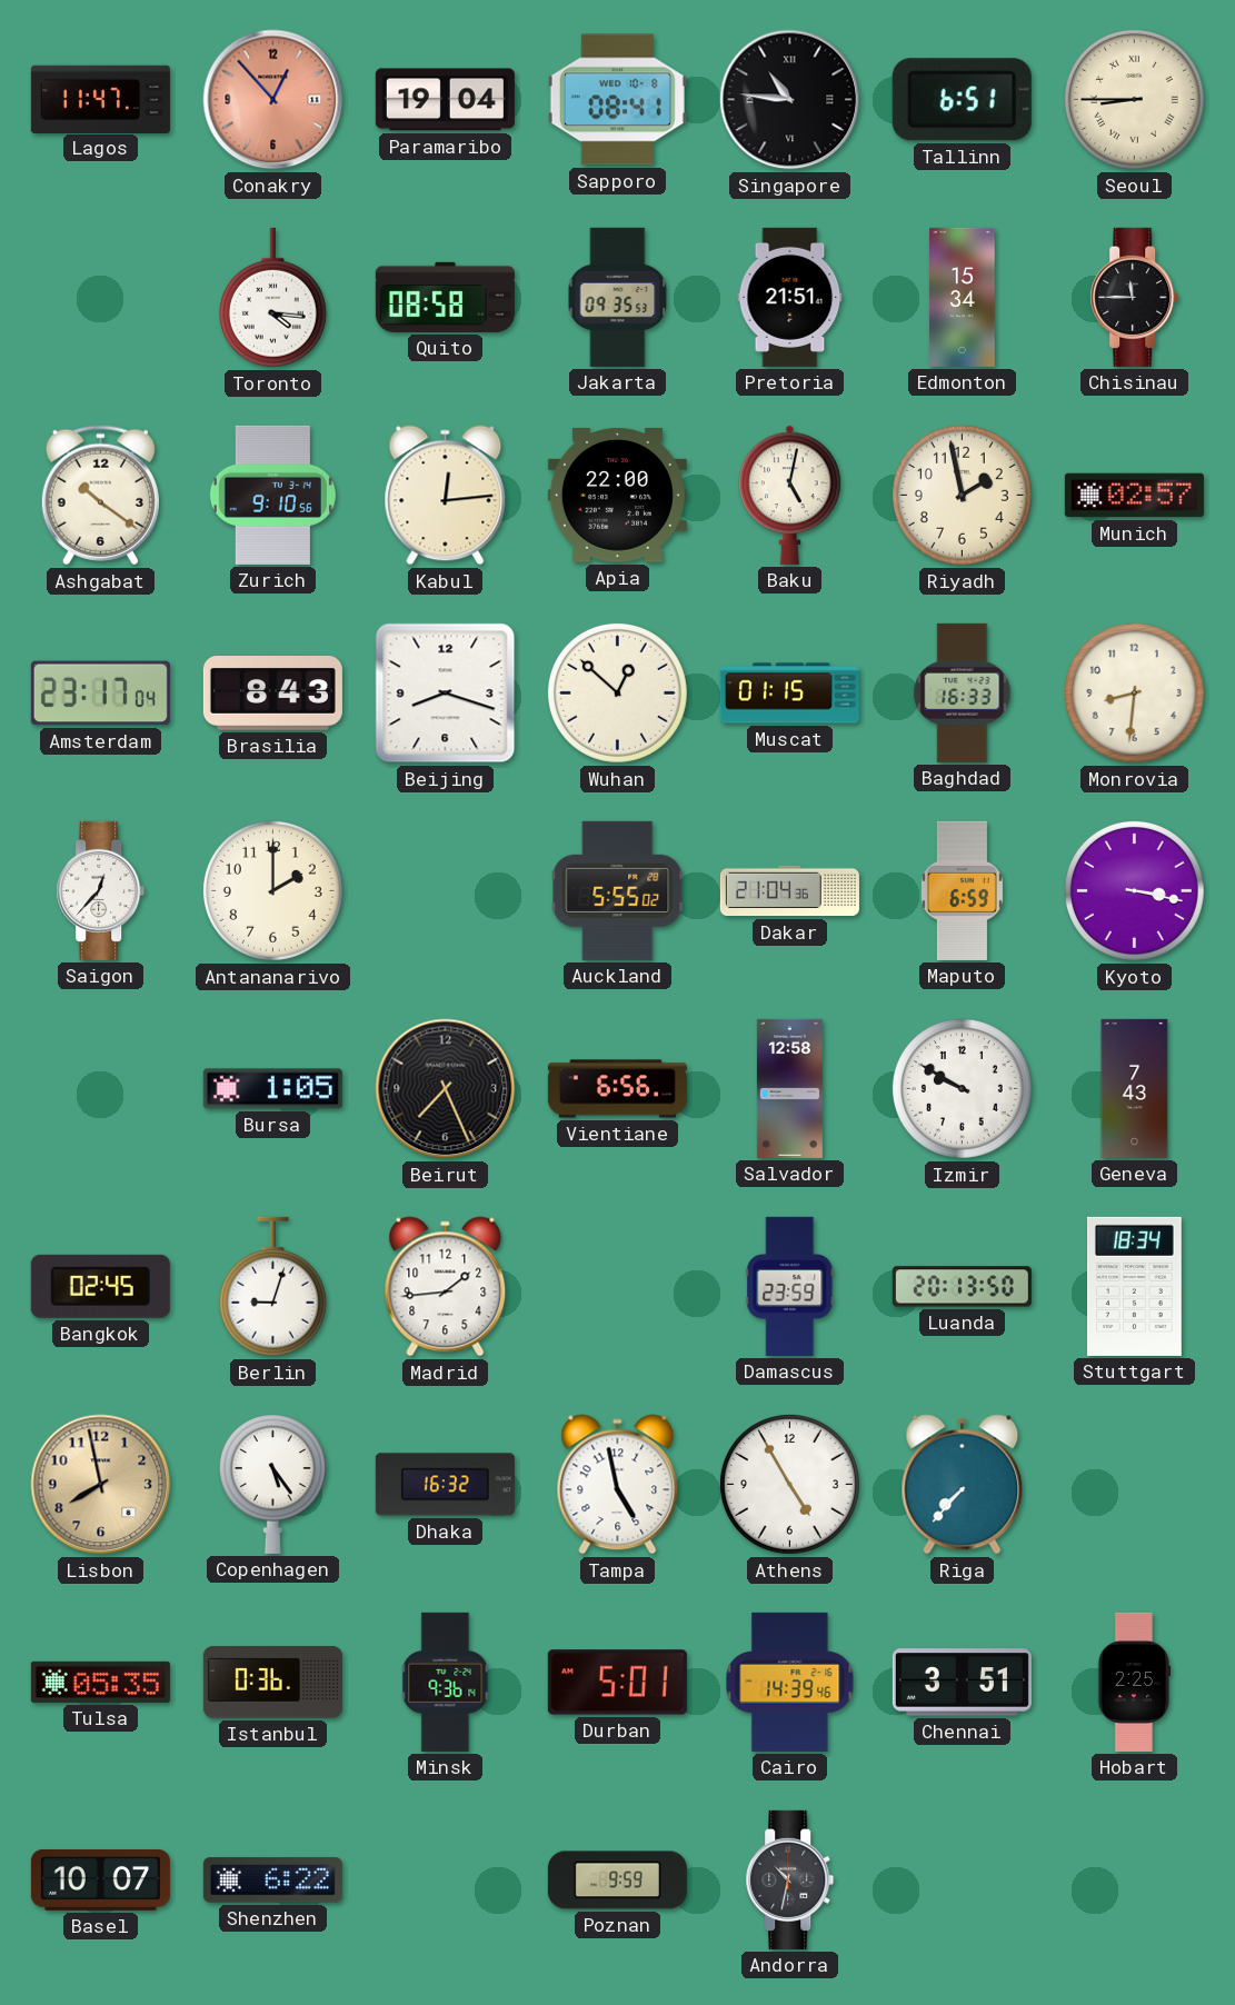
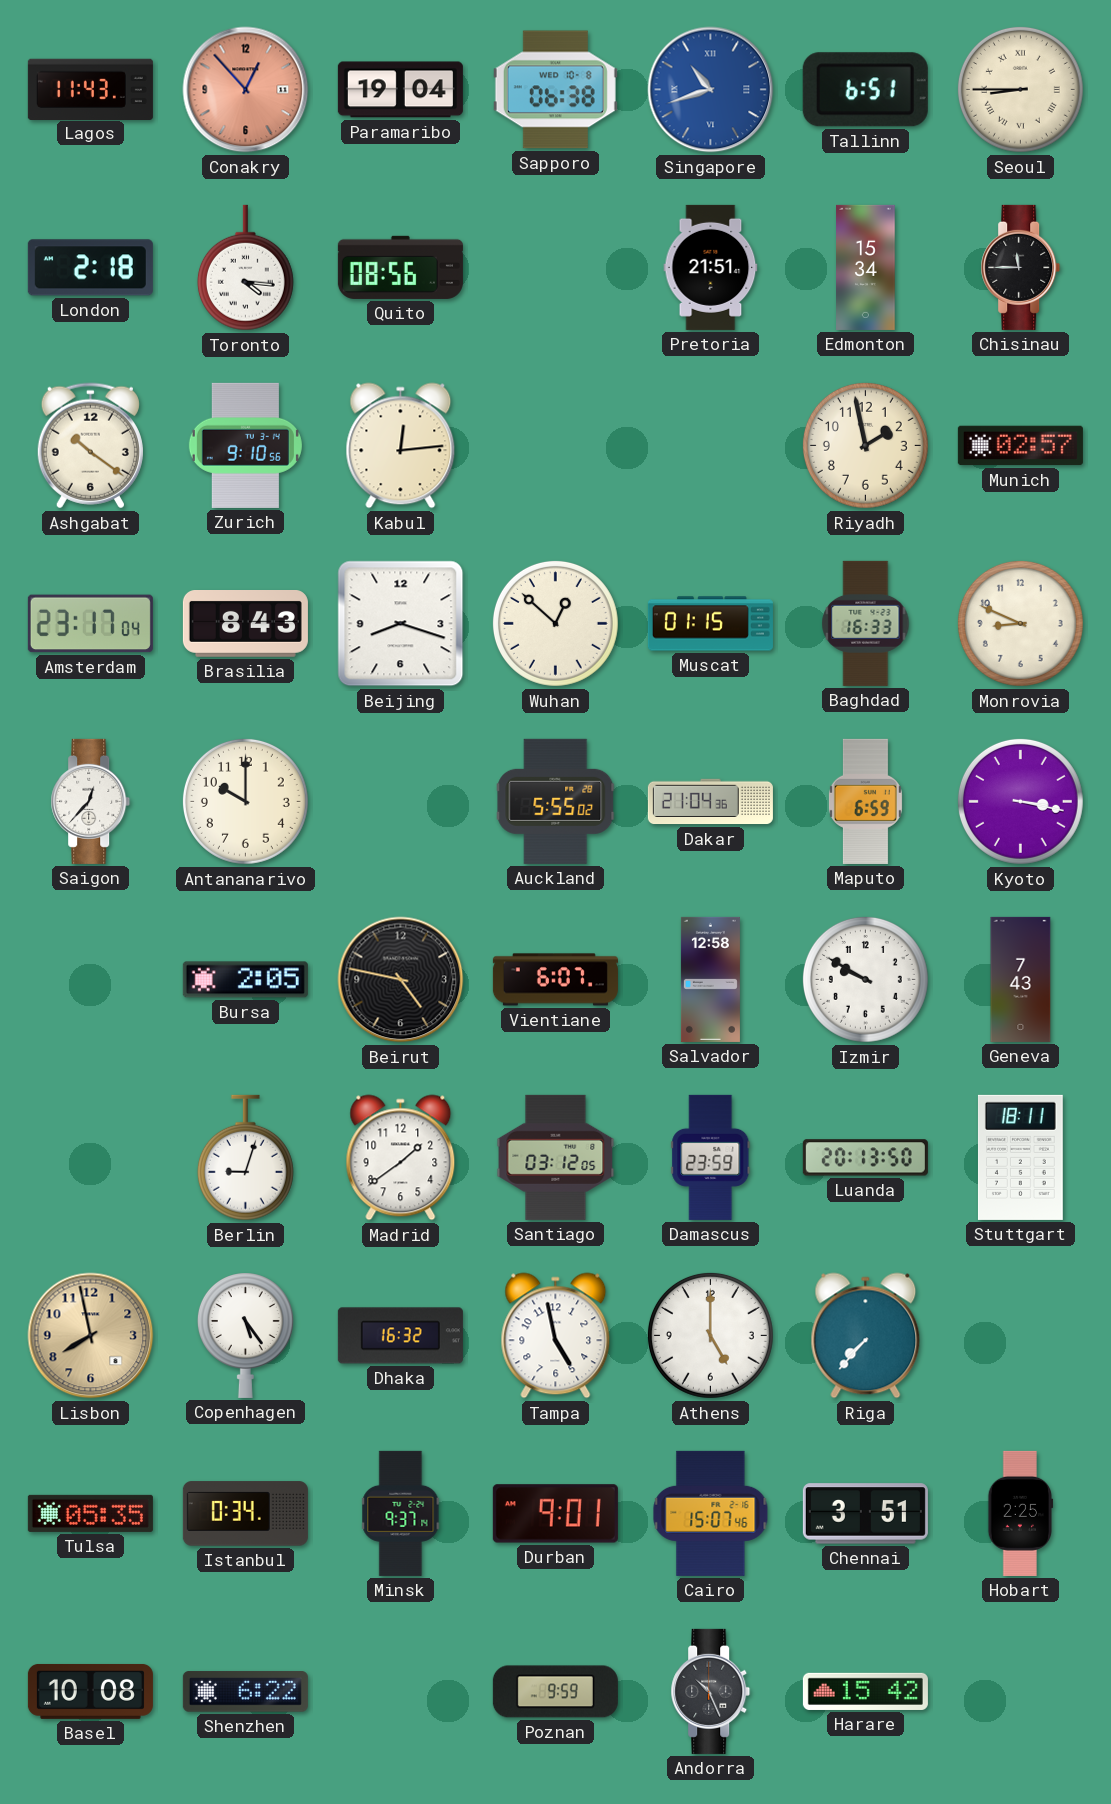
Lagos: 11:47 -> 11:43
Sapporo: 08:41 -> 06:38
Singapore: 10:46 -> 10:42
Singapore dial: black -> blue
London: none -> 2:18
Quito: 08:58 -> 08:56
Jakarta: 09:35 -> none
Apia: 22:00 -> none
Baku: 5:02 -> none
Monrovia: 8:31 -> 8:49
Antananarivo: 2:00 -> 10:00
Bursa: 1:05 -> 2:05
Beirut: 7:26 -> 4:47
Vientiane: 6:56 -> 6:07
Bangkok: 02:45 -> none
Madrid: 1:44 -> 1:39
Santiago: none -> 03:12
Stuttgart: 18:34 -> 18:11
Athens: 4:55 -> 5:00
Istanbul: 0:36 -> 0:34
Minsk: 9:36 -> 9:37
Durban: 5:01 -> 9:01
Cairo: 14:39 -> 15:07
Basel: 10:07 -> 10:08
Andorra: 10:32 -> 10:26
Harare: none -> 15:42
